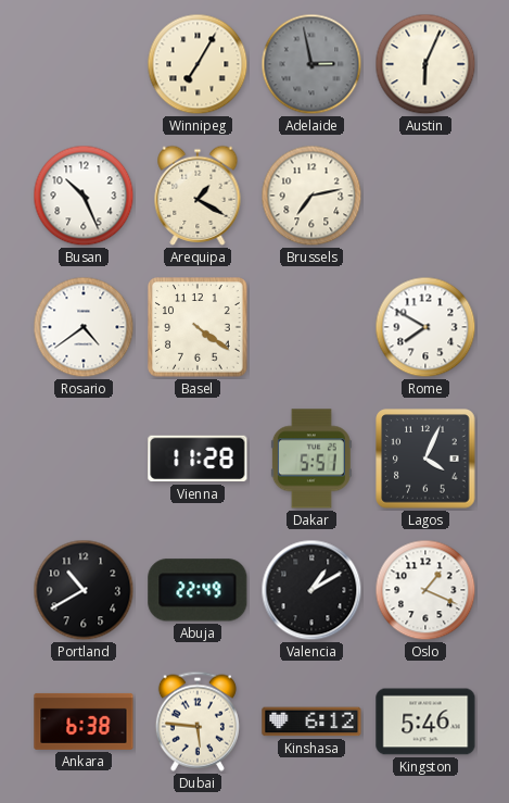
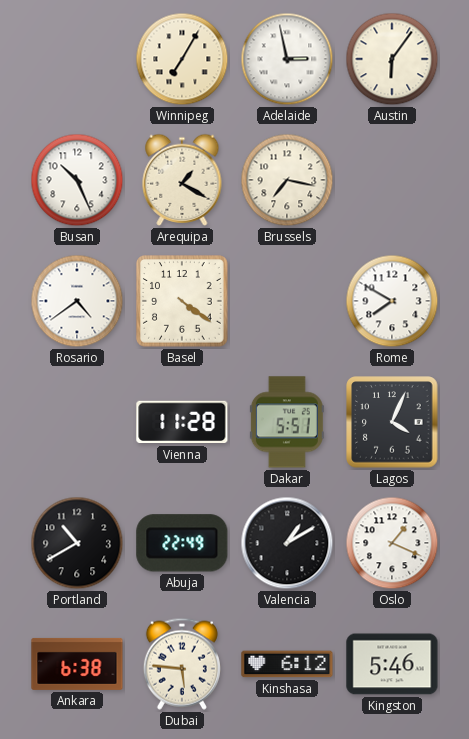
Adelaide dial: grey -> white
Austin: 6:04 -> 6:06
Brussels: 7:13 -> 7:17
